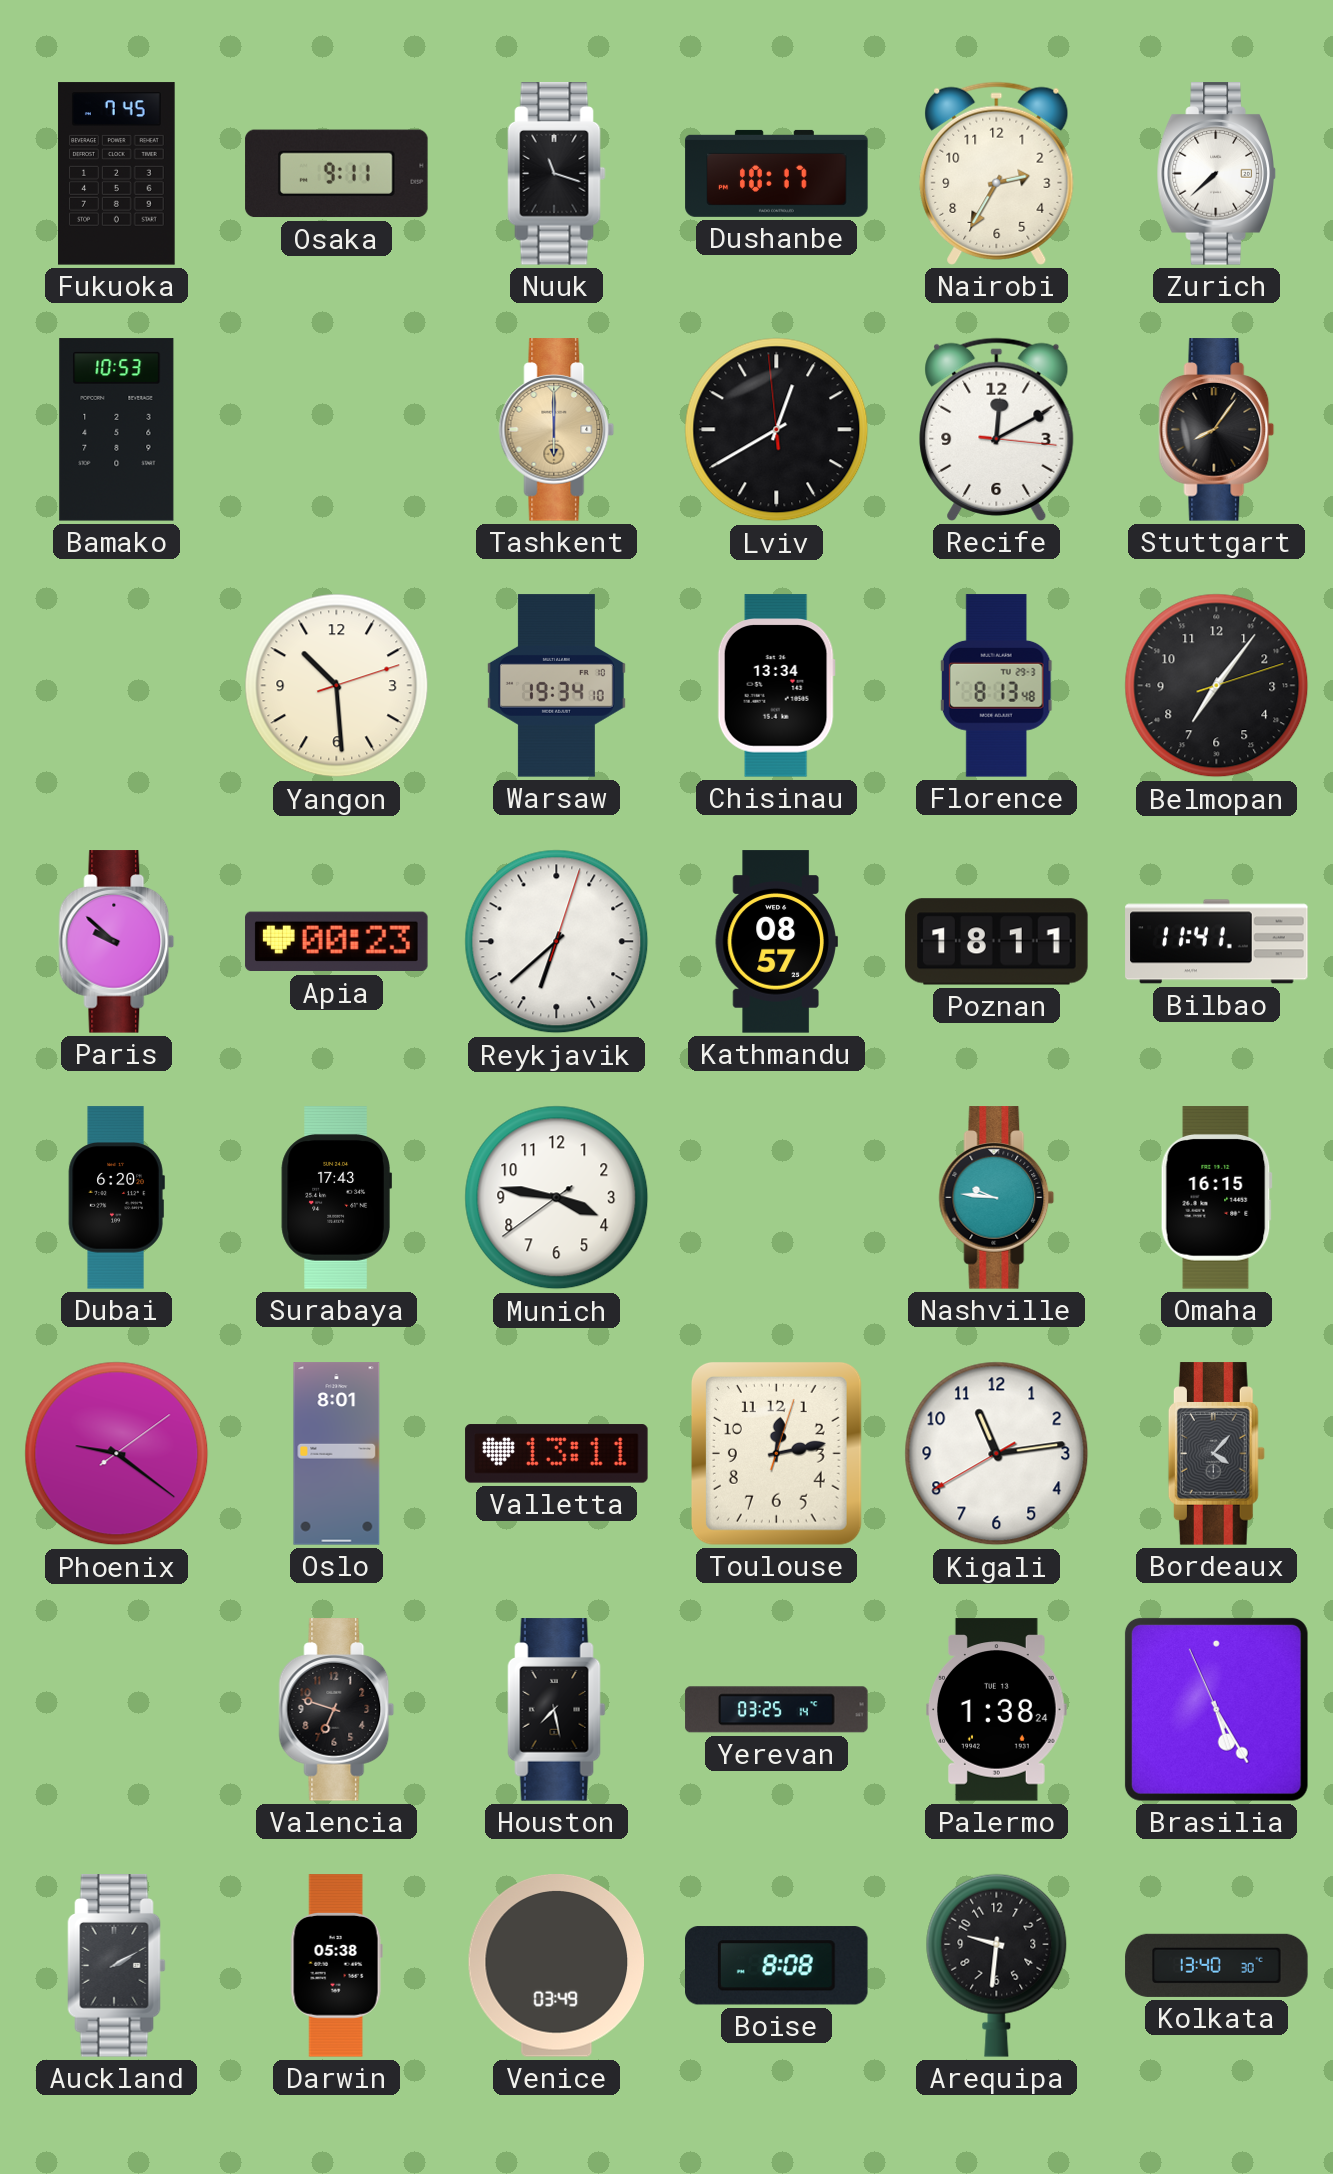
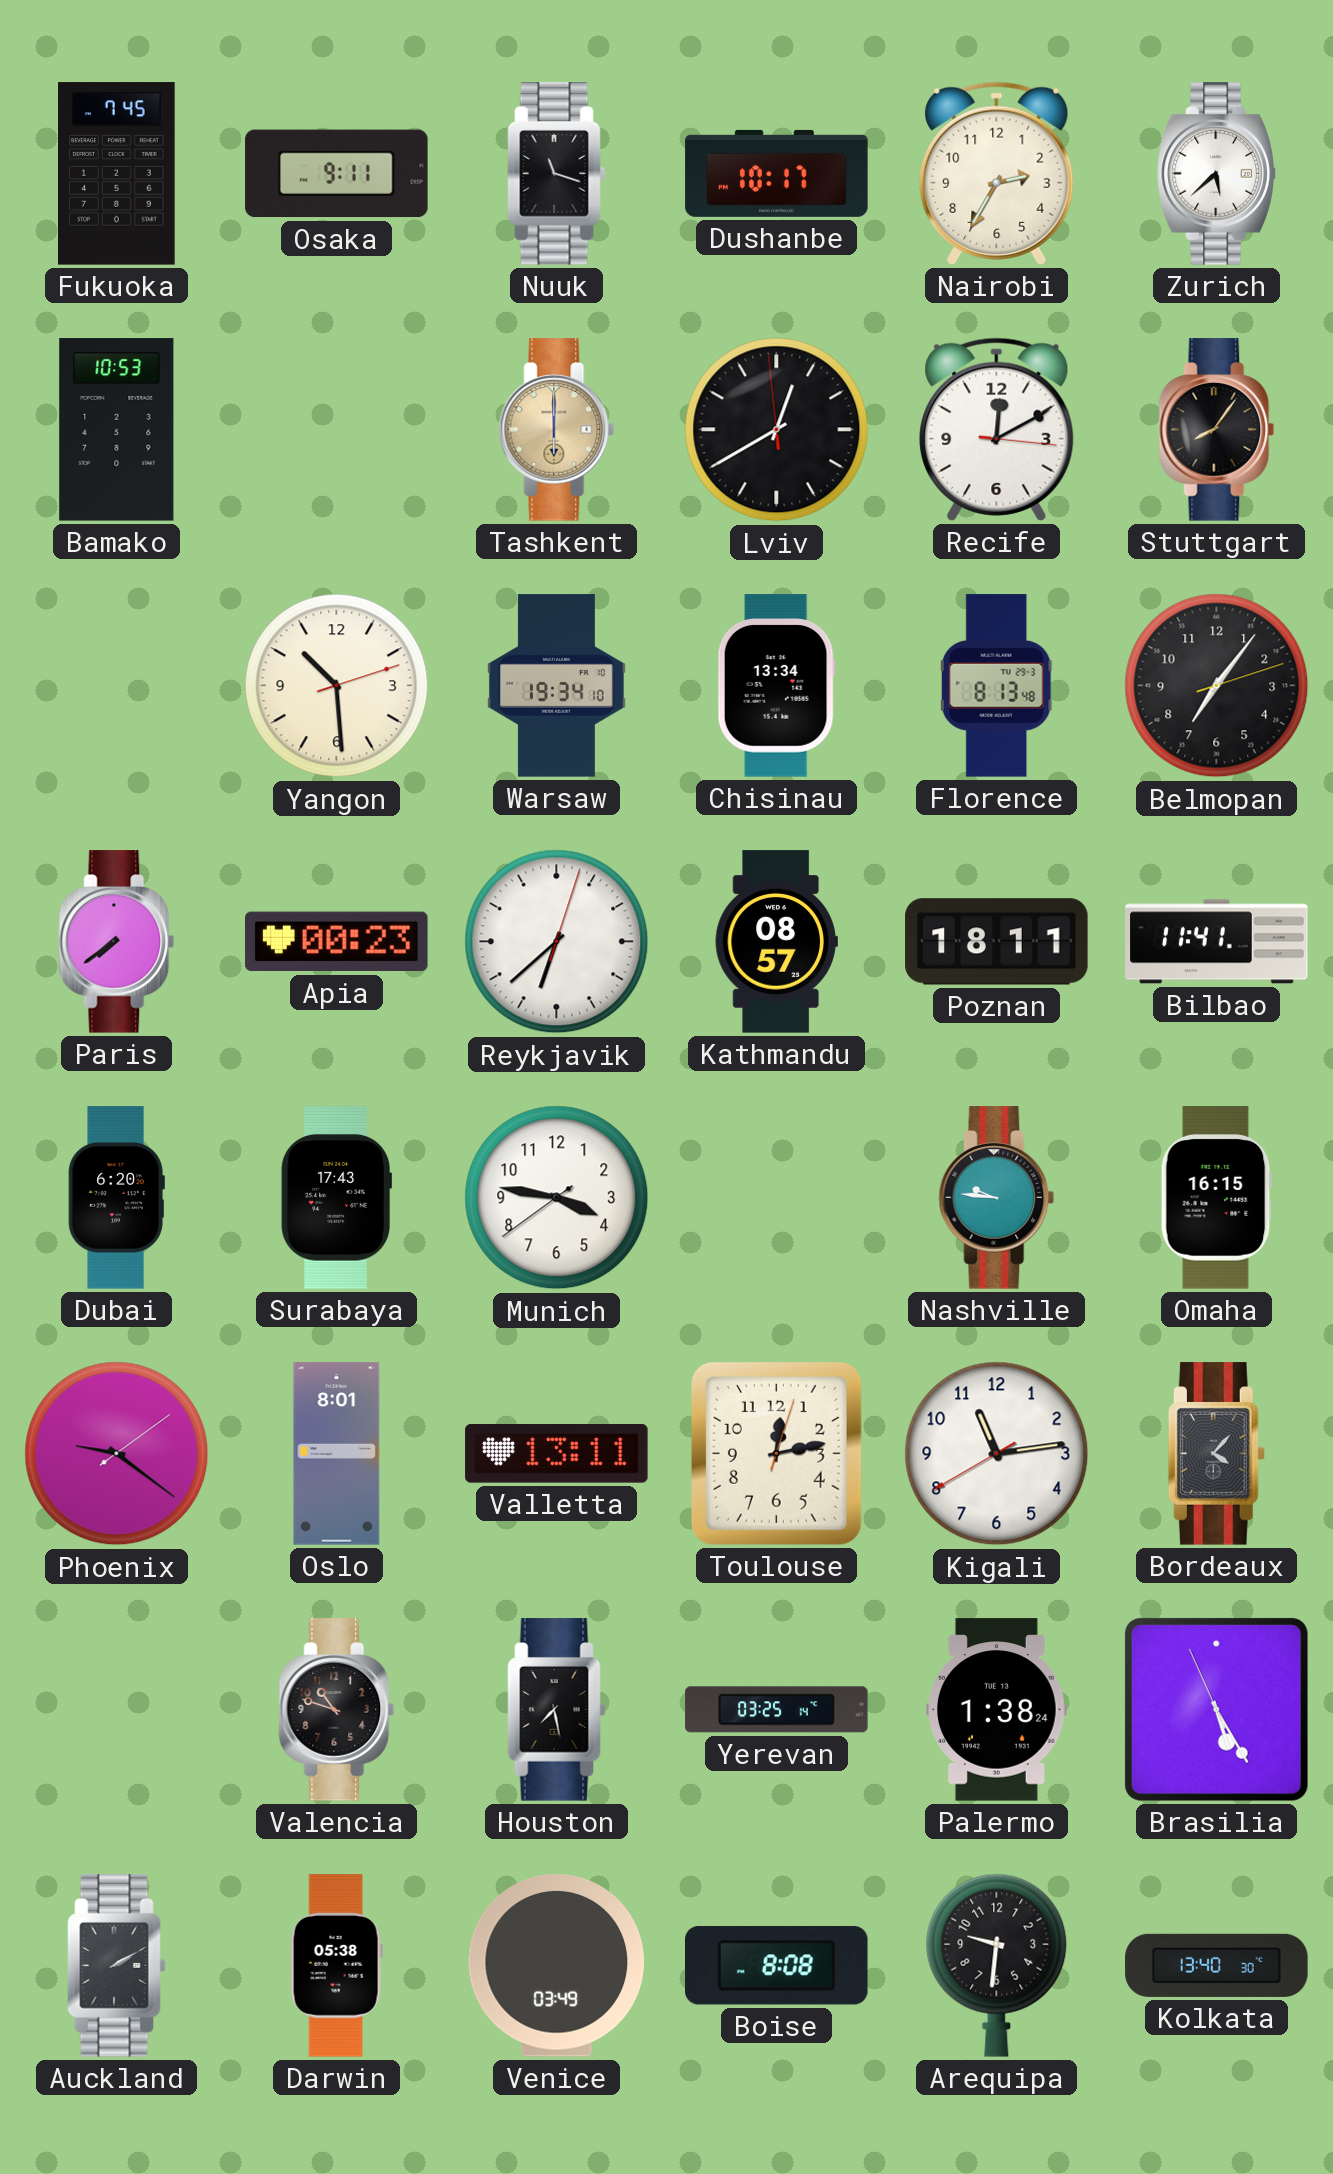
Zurich: 7:38 -> 5:38
Paris: 9:52 -> 7:39
Valencia: 6:48 -> 10:48
